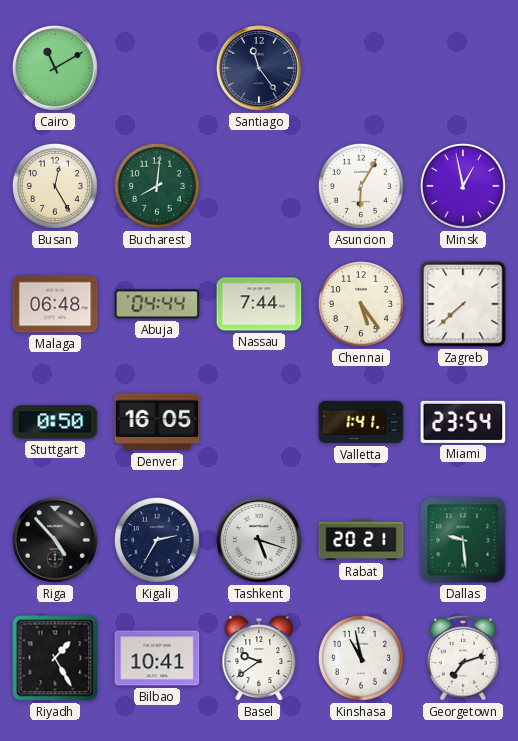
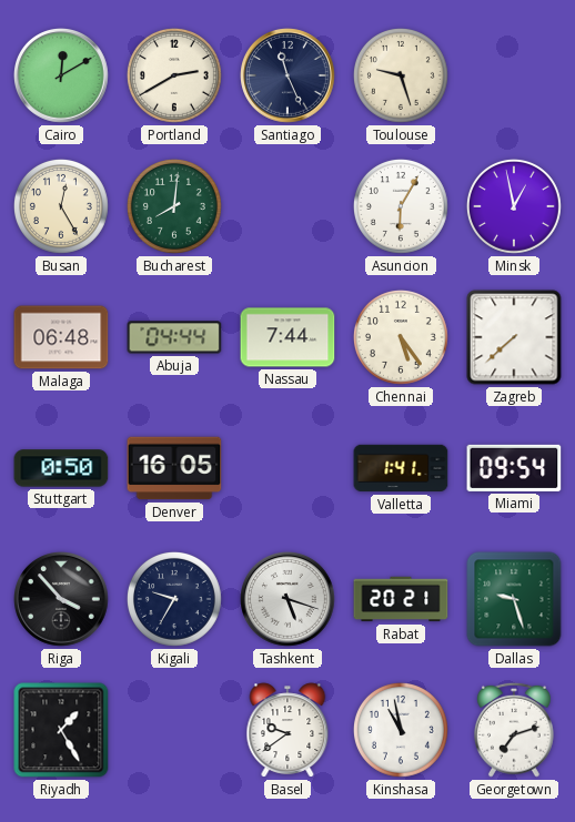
Cairo: 11:10 -> 12:10
Portland: none -> 2:40
Santiago: 11:24 -> 11:26
Toulouse: none -> 9:27
Miami: 23:54 -> 09:54
Riga: 4:53 -> 3:53
Kigali: 2:35 -> 9:35
Dallas: 9:29 -> 9:27
Bilbao: 10:41 -> none
